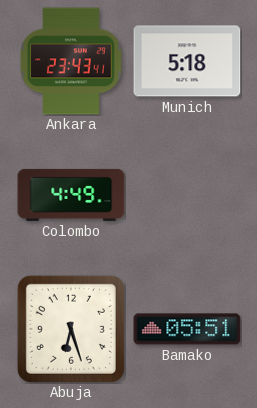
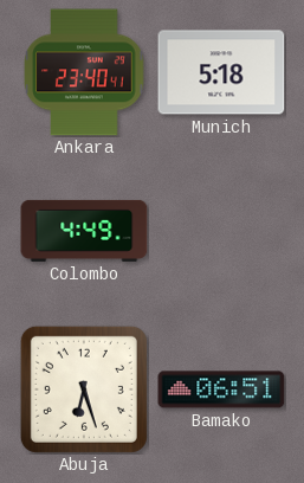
Ankara: 23:43 -> 23:40
Bamako: 05:51 -> 06:51
